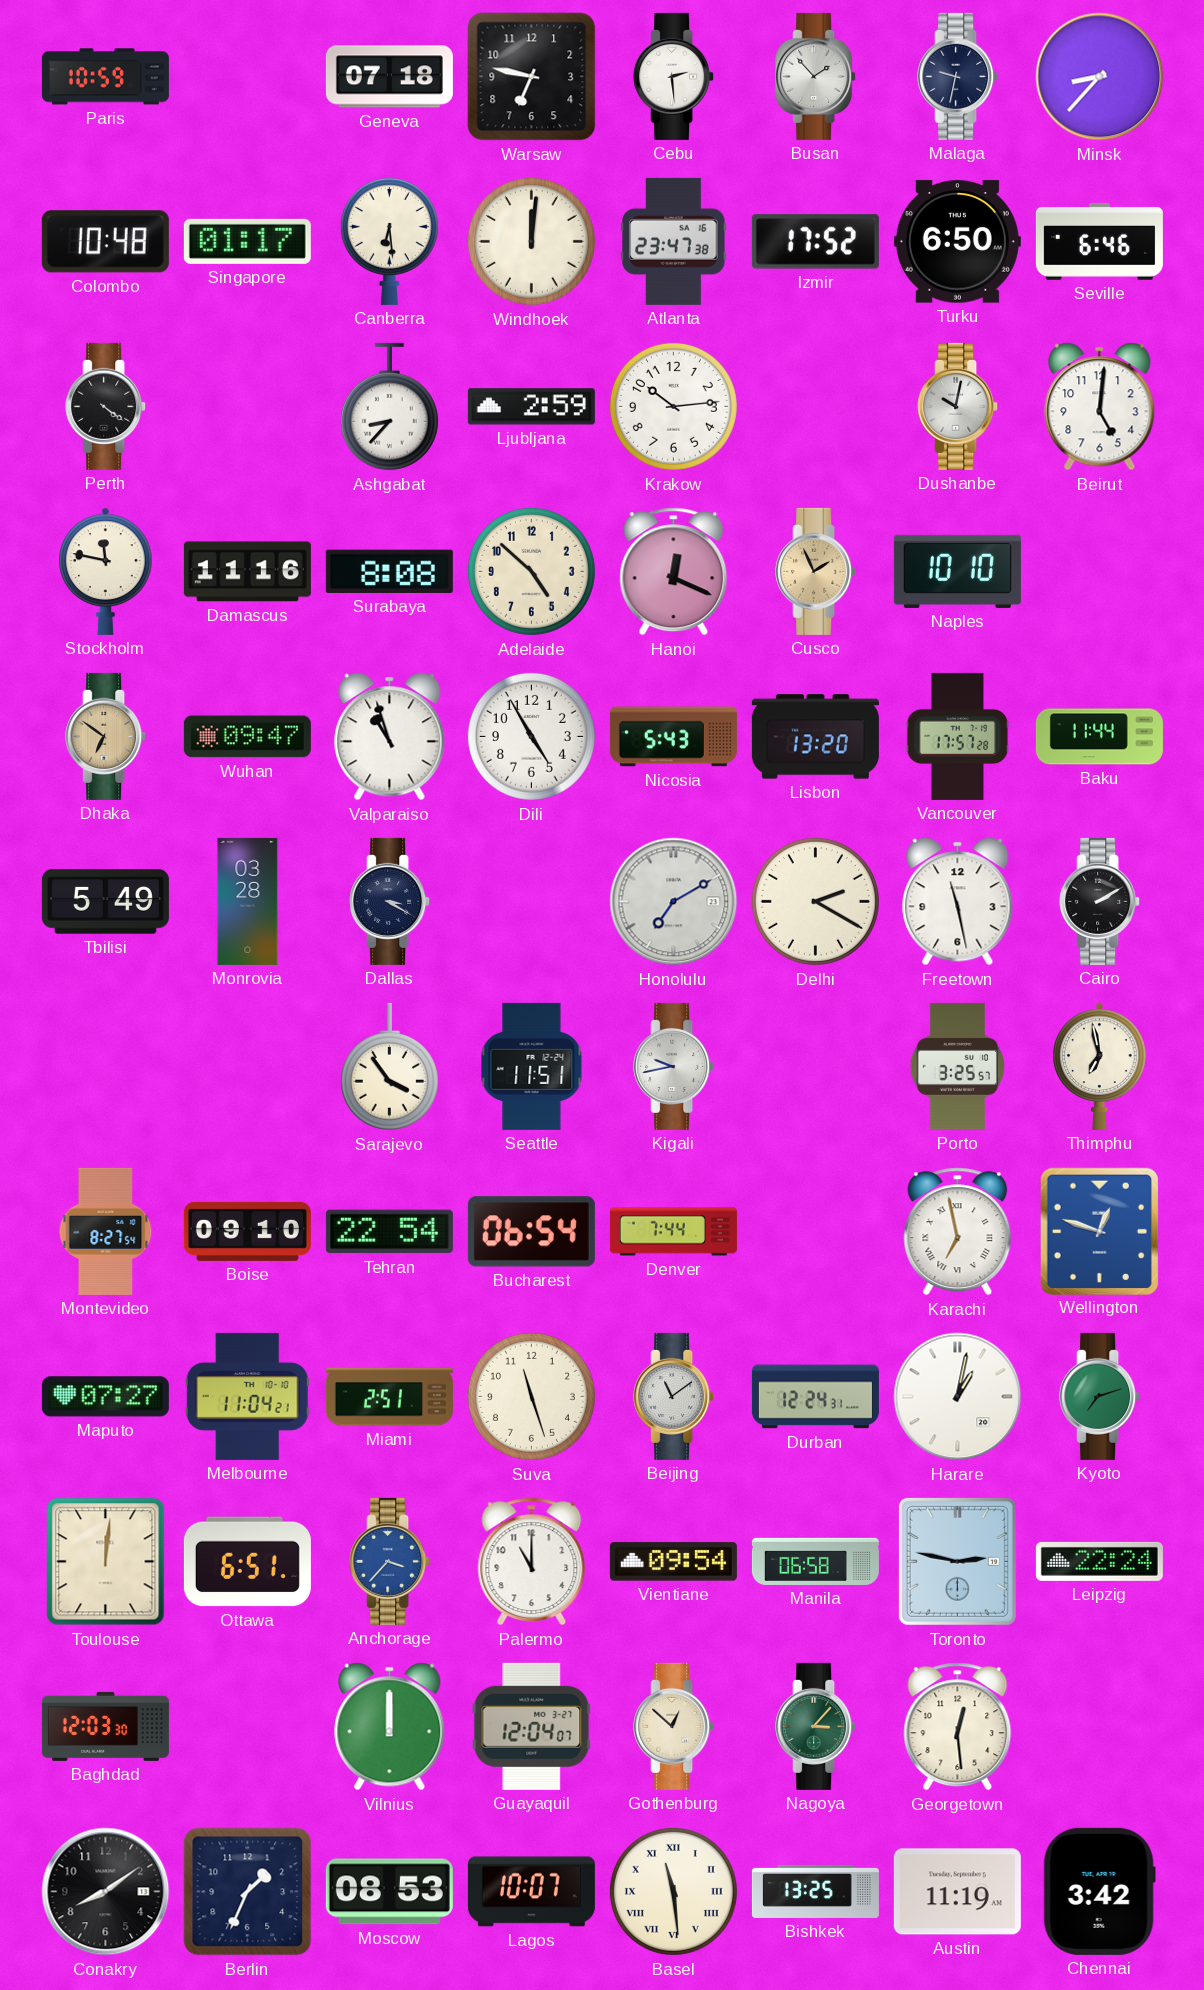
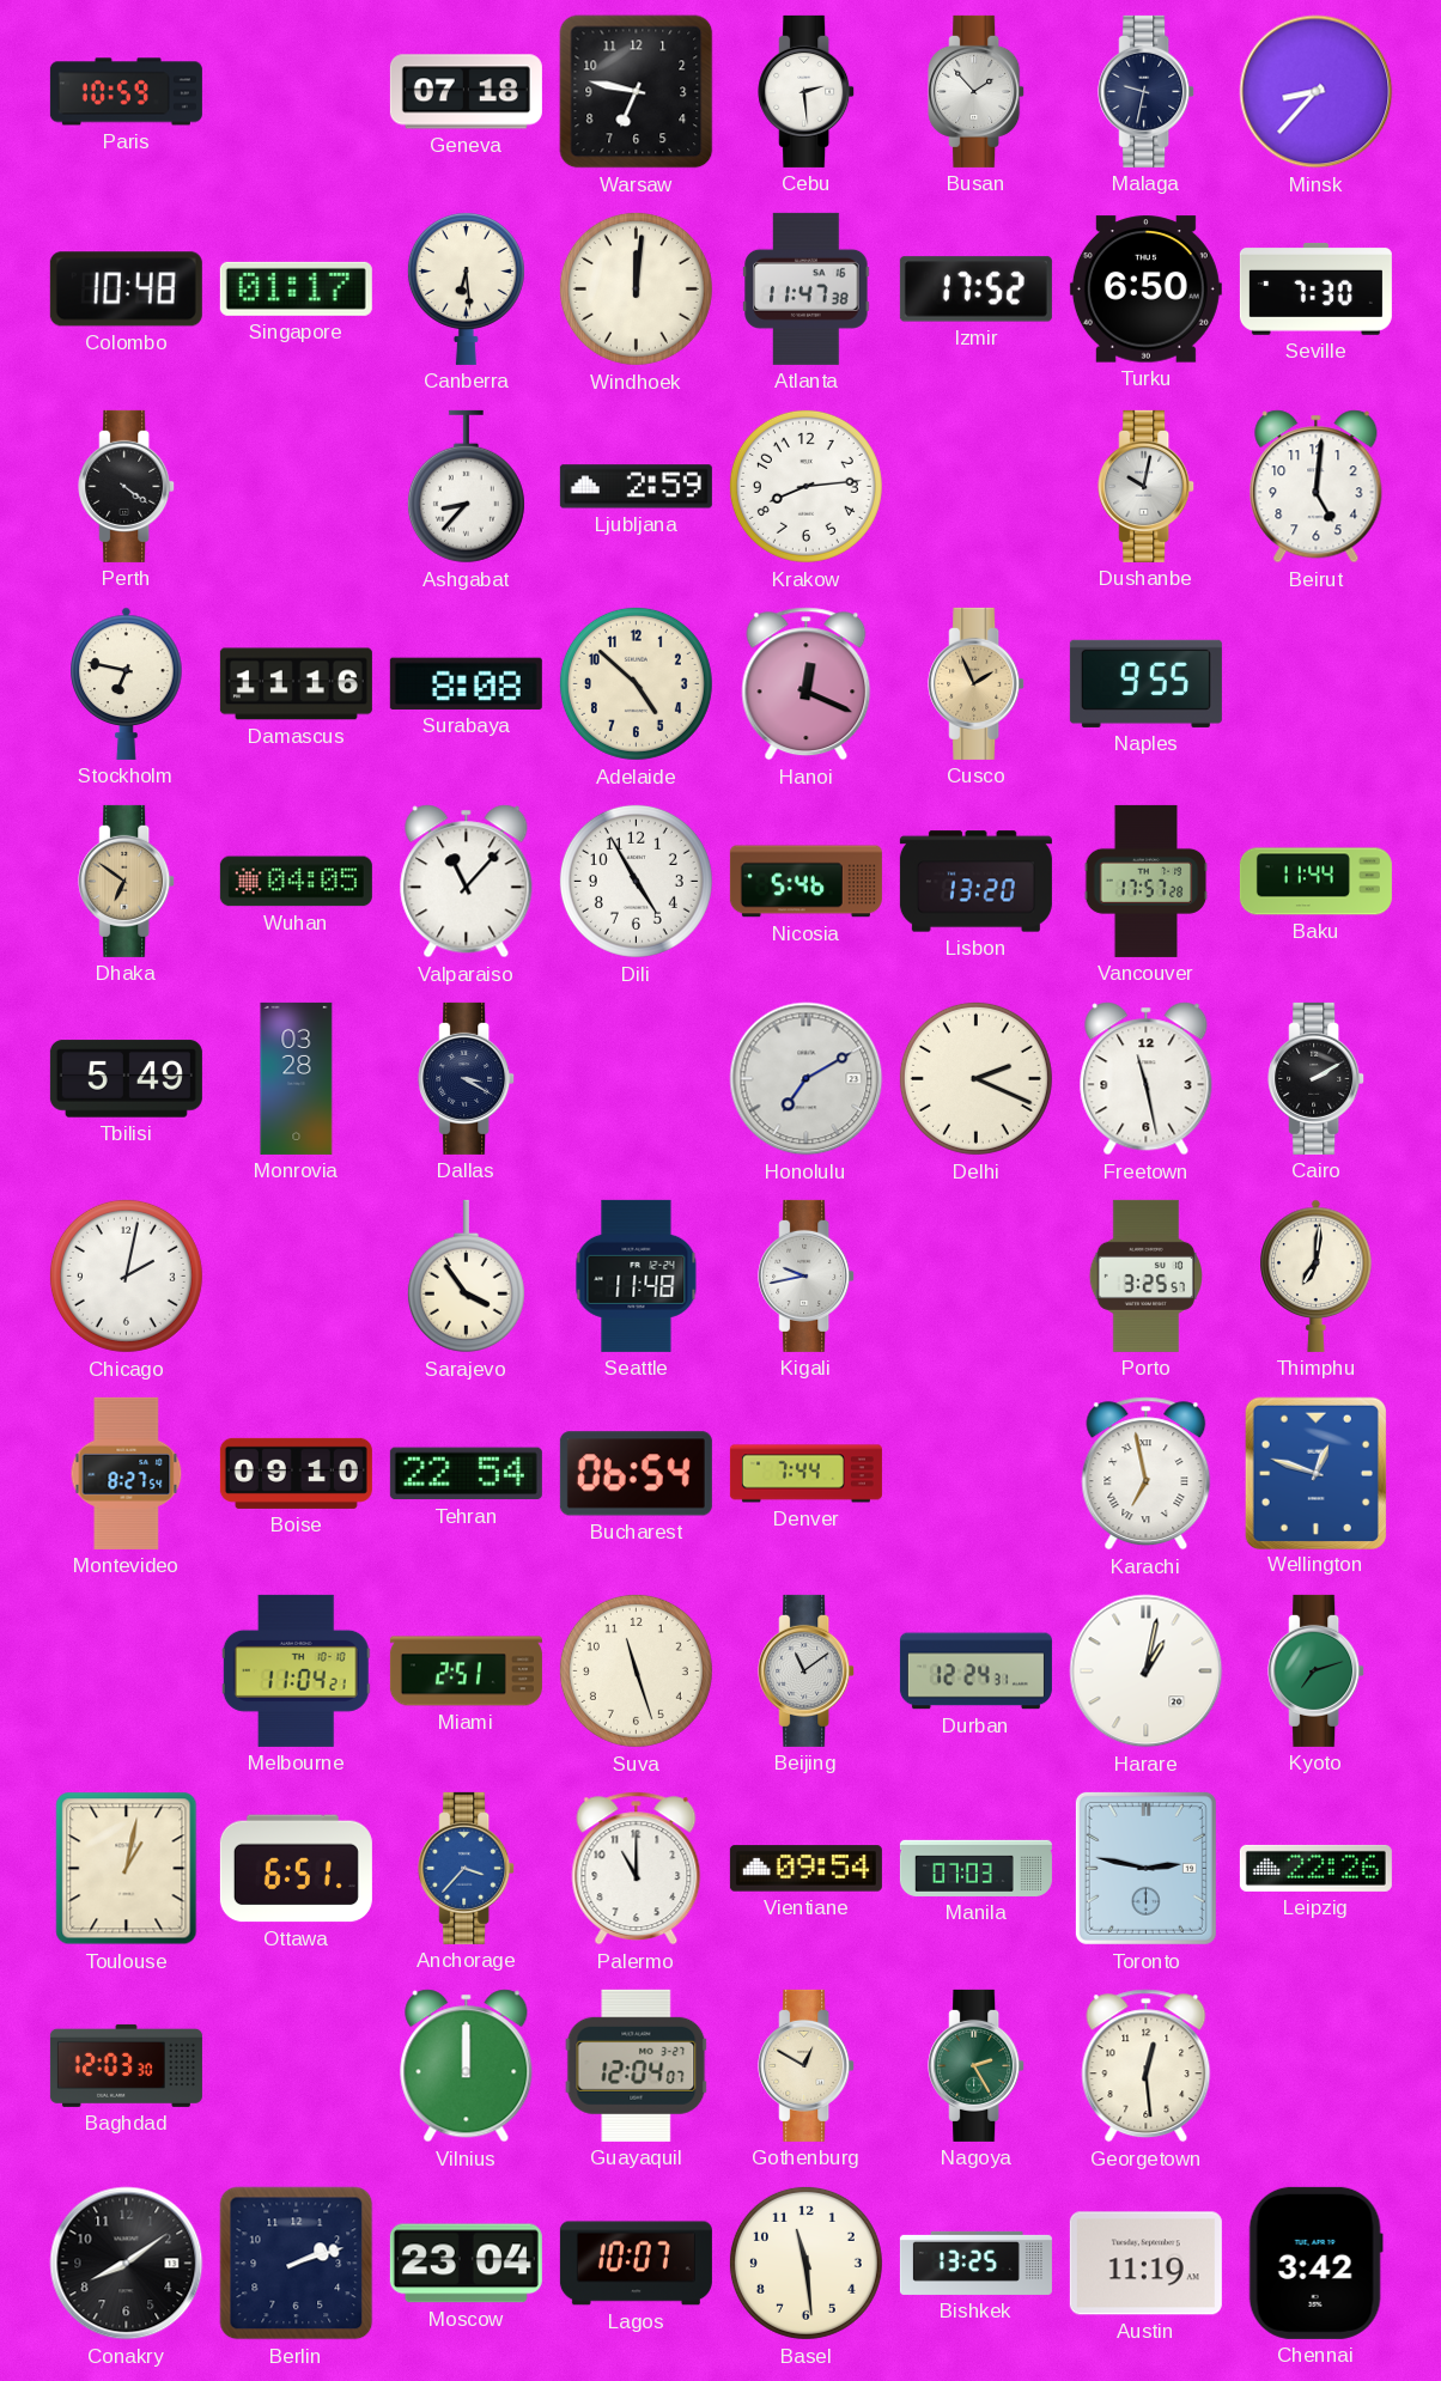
Atlanta: 23:47 -> 11:47
Seville: 6:46 -> 7:30
Krakow: 10:14 -> 8:14
Stockholm: 11:47 -> 6:47
Naples: 10:10 -> 9:55
Wuhan: 09:47 -> 04:05
Valparaiso: 10:57 -> 11:07
Nicosia: 5:43 -> 5:46
Delhi: 2:20 -> 2:19
Chicago: none -> 2:02
Seattle: 11:51 -> 11:48
Thimphu: 6:58 -> 7:01
Maputo: 07:27 -> none
Toulouse: 12:01 -> 1:02
Manila: 06:58 -> 07:03
Leipzig: 22:24 -> 22:26
Gothenburg: 12:52 -> 12:50
Nagoya: 3:07 -> 2:25
Berlin: 1:34 -> 2:12
Moscow: 08:53 -> 23:04
Basel numerals: Roman -> Arabic
